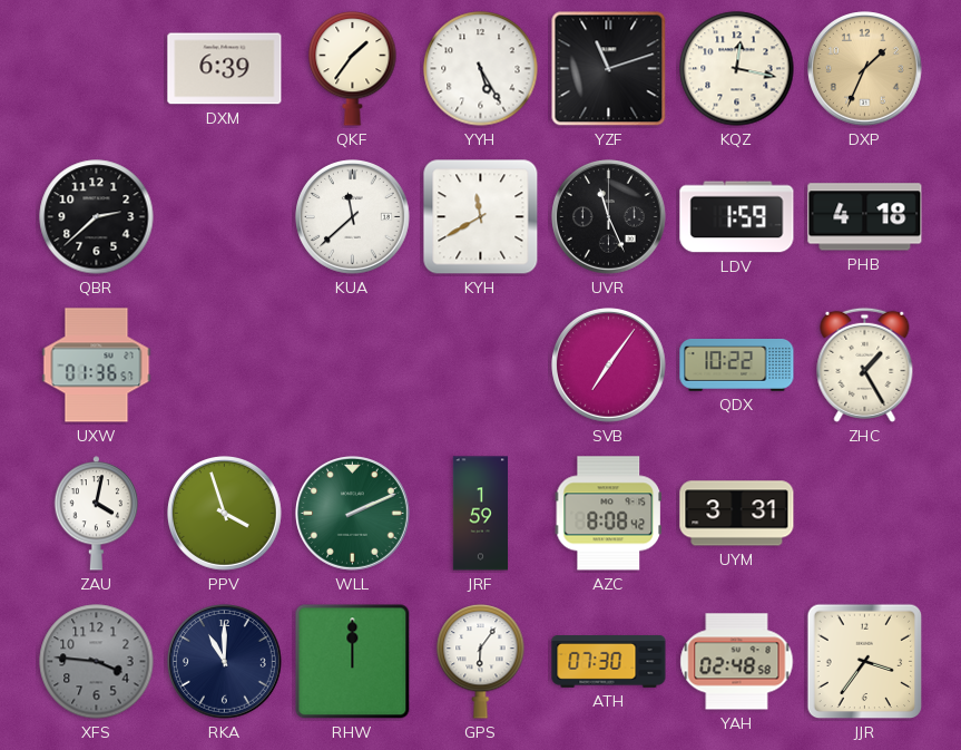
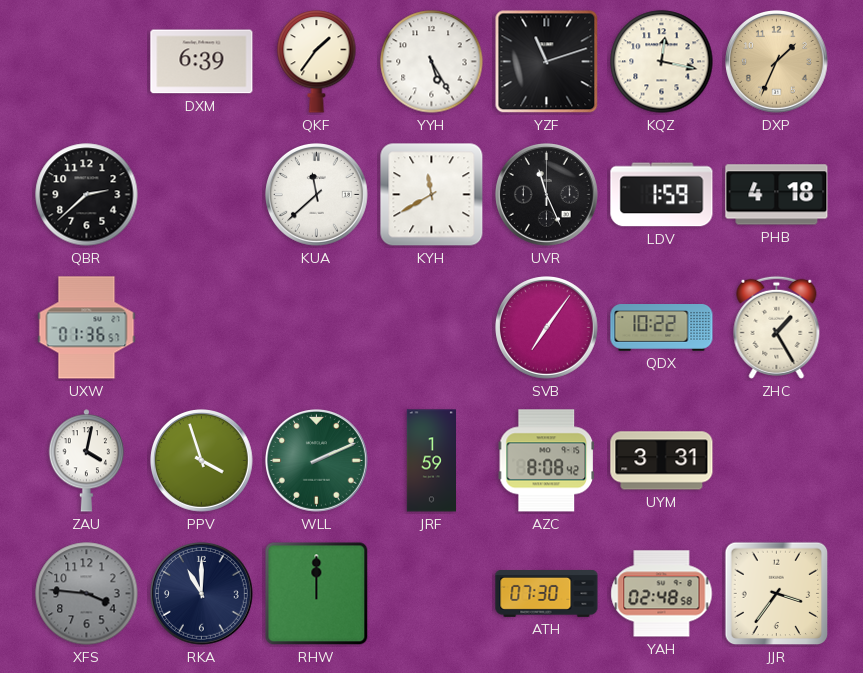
GPS: 6:06 -> none
